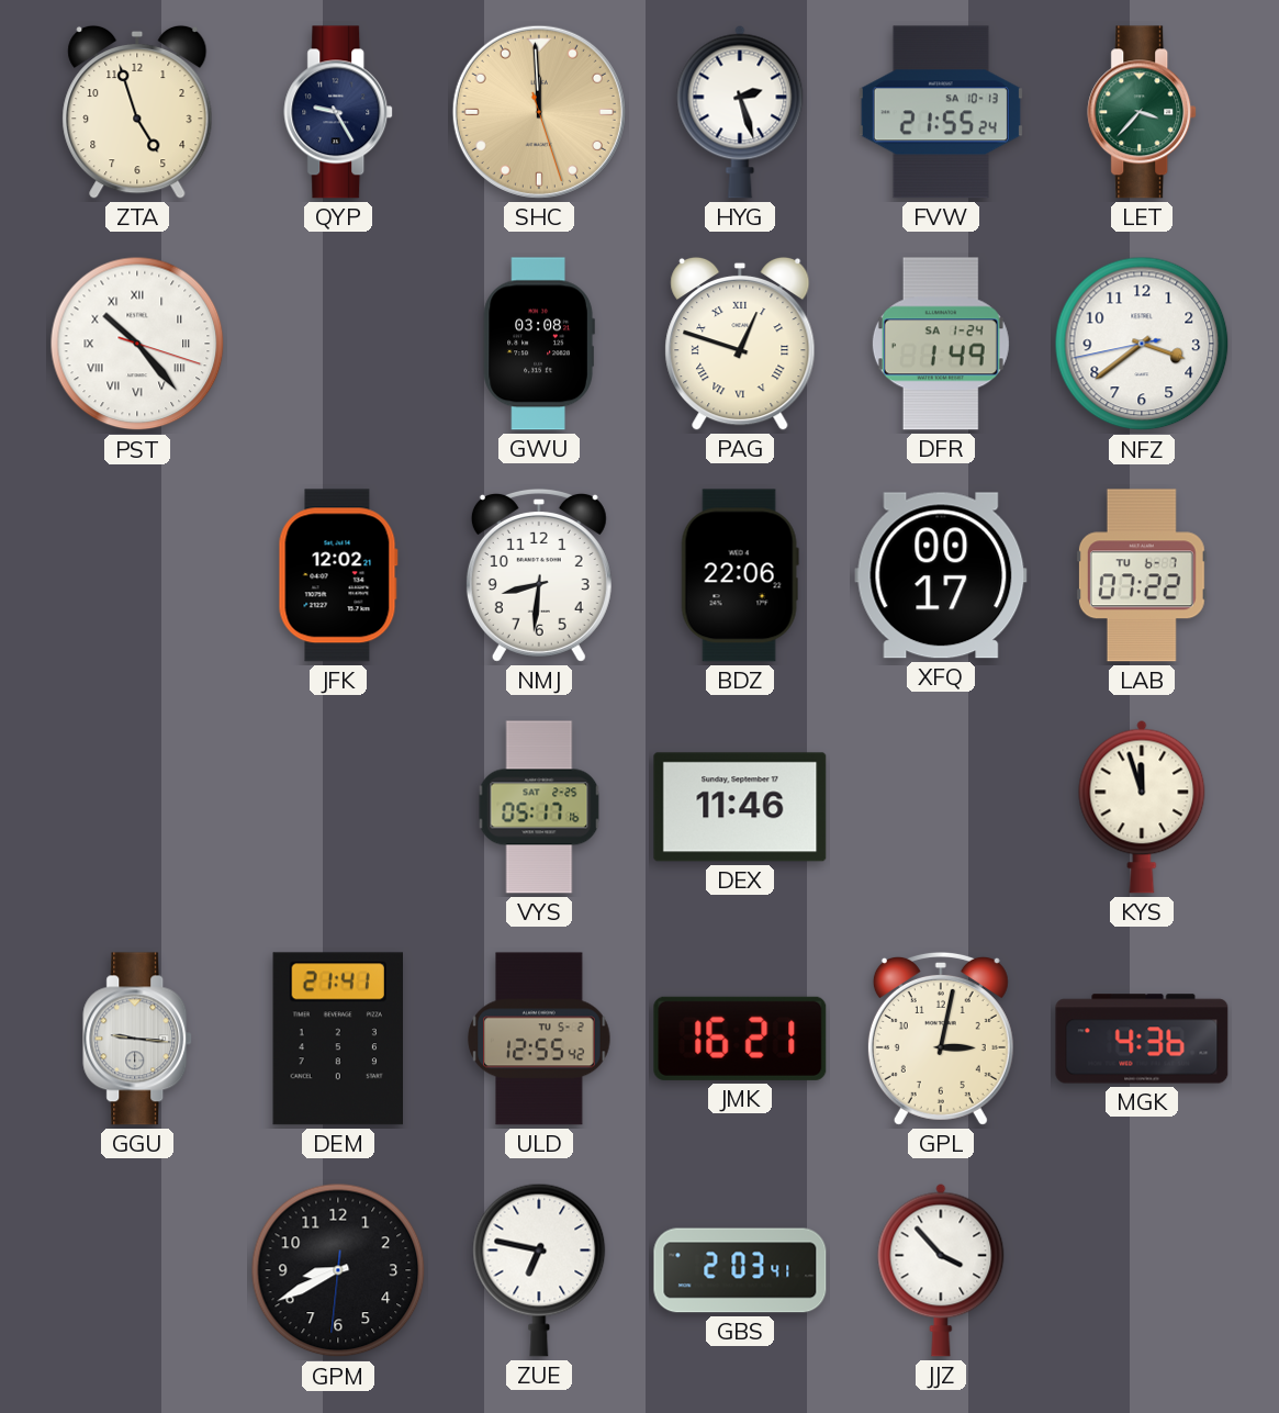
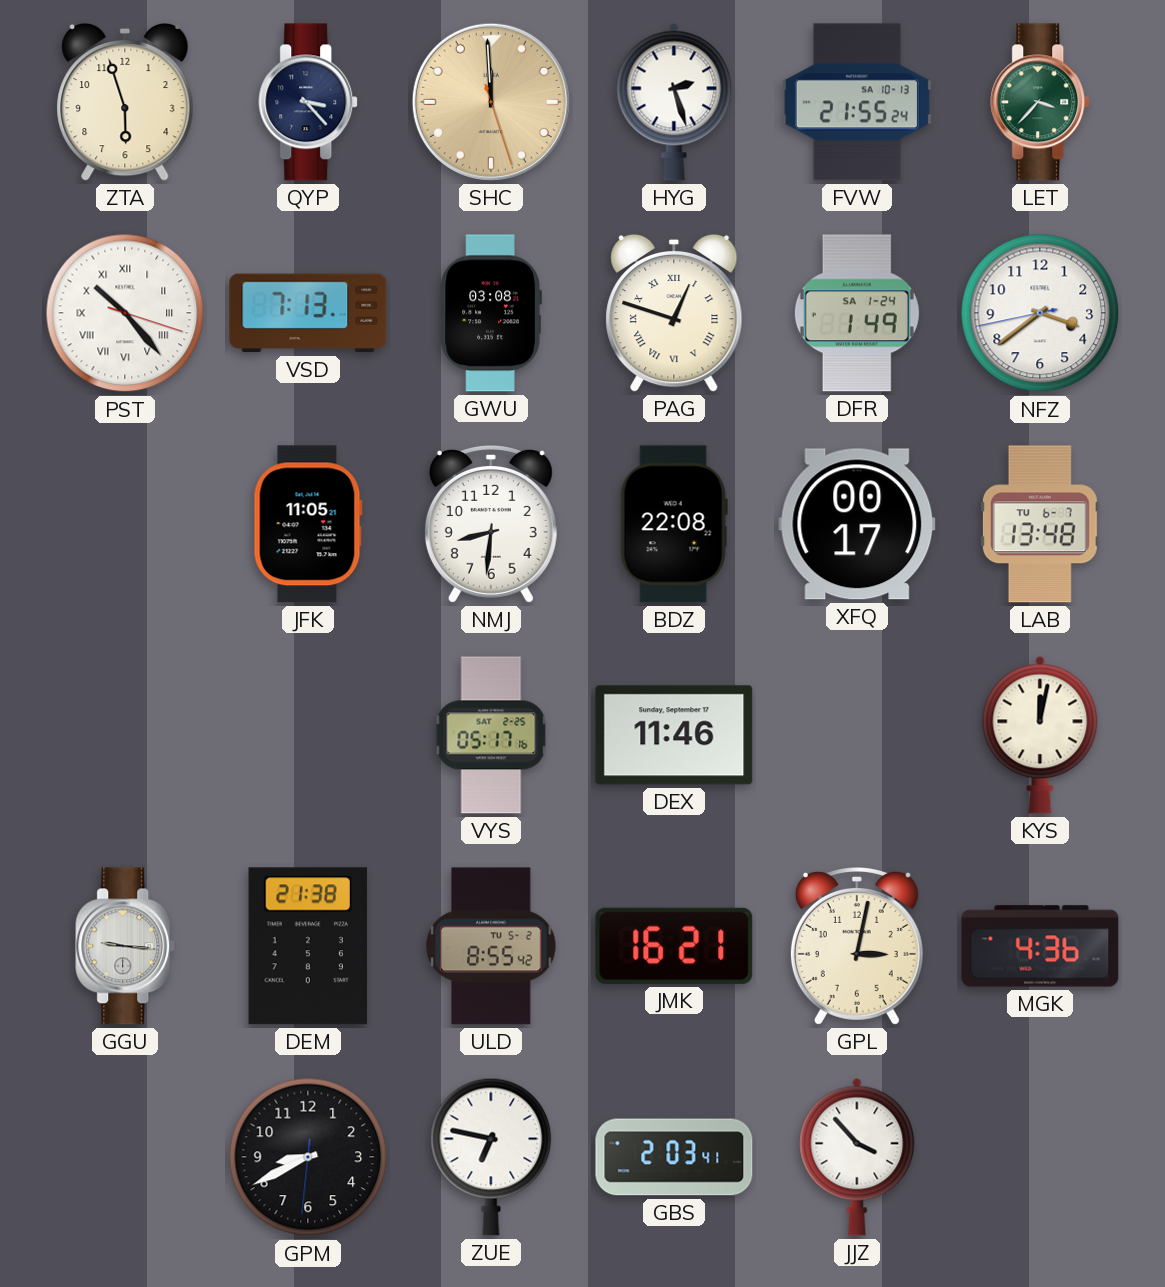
ZTA: 4:57 -> 5:57
QYP: 9:25 -> 3:23
VSD: none -> 7:13
JFK: 12:02 -> 11:05
BDZ: 22:06 -> 22:08
LAB: 07:22 -> 13:48
KYS: 11:57 -> 12:02
DEM: 21:41 -> 21:38
ULD: 12:55 -> 8:55
